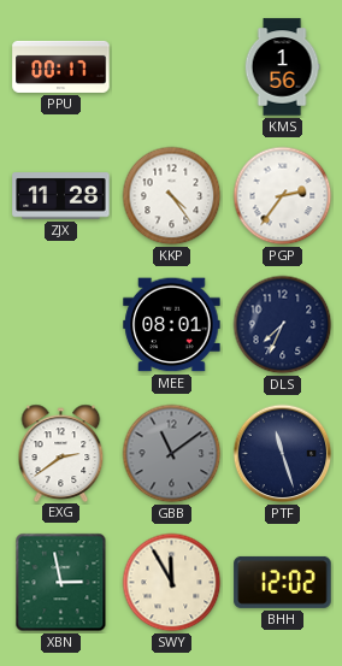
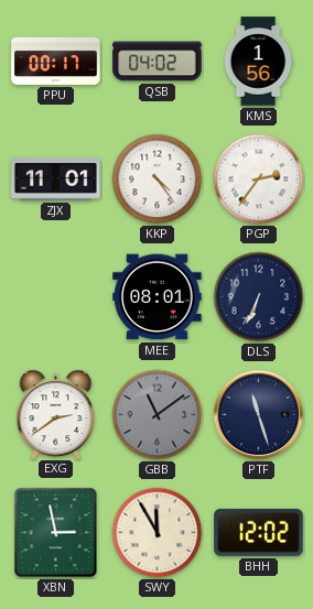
QSB: none -> 04:02
ZJX: 11:28 -> 11:01
DLS: 7:34 -> 6:34
